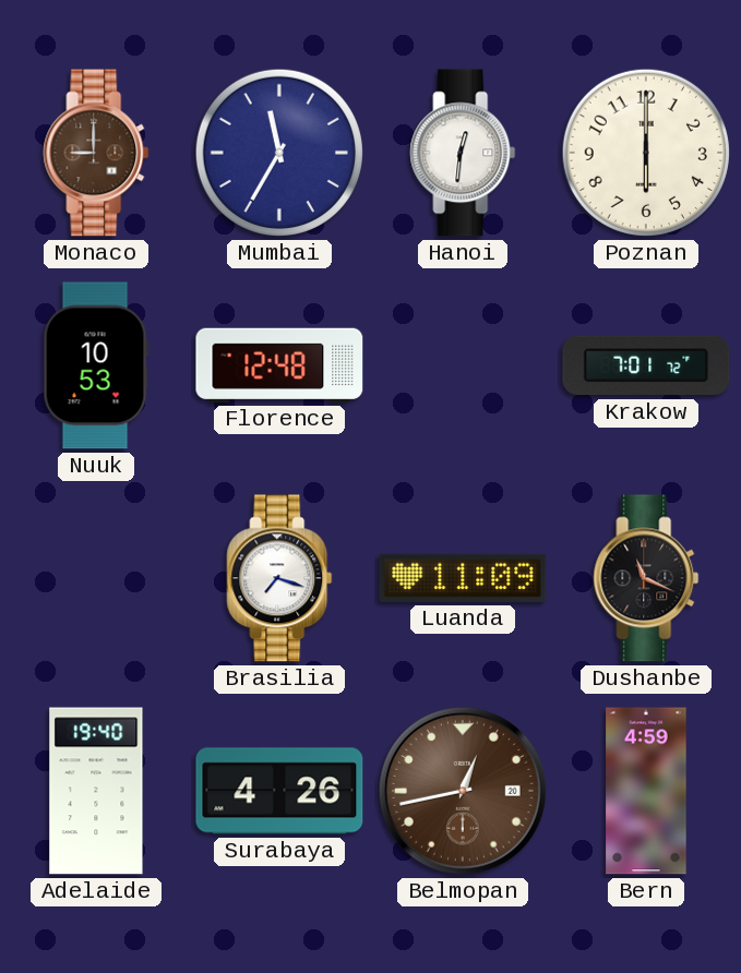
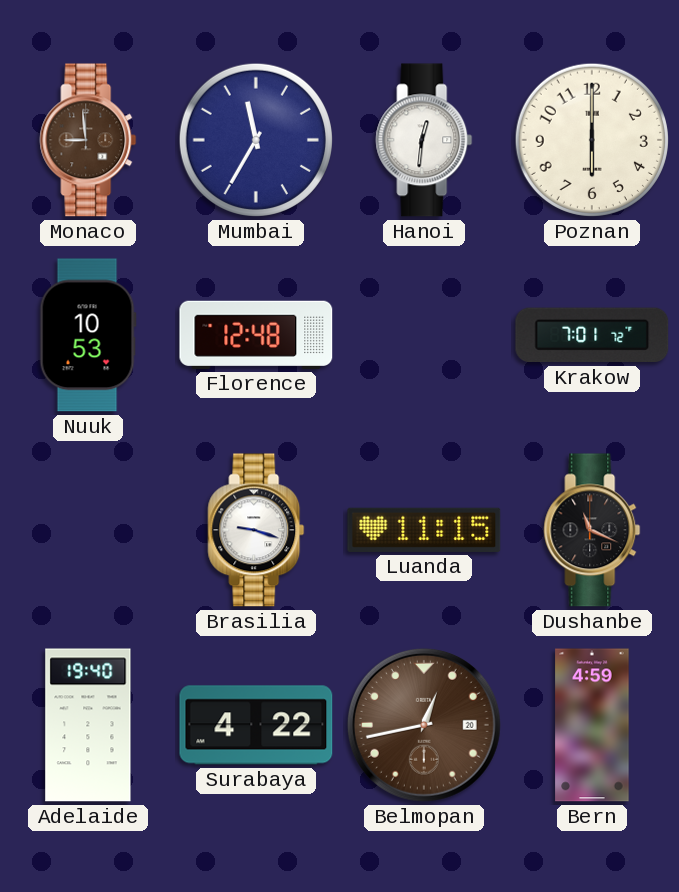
Monaco: 9:00 -> 8:59
Brasilia: 7:18 -> 9:18
Luanda: 11:09 -> 11:15
Surabaya: 4:26 -> 4:22
